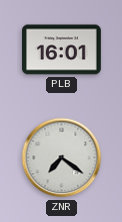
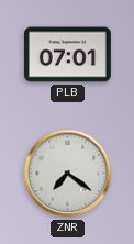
PLB: 16:01 -> 07:01
